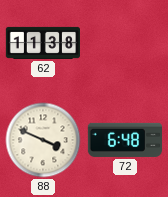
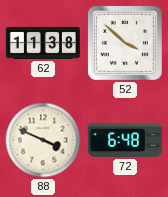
52: none -> 3:52
